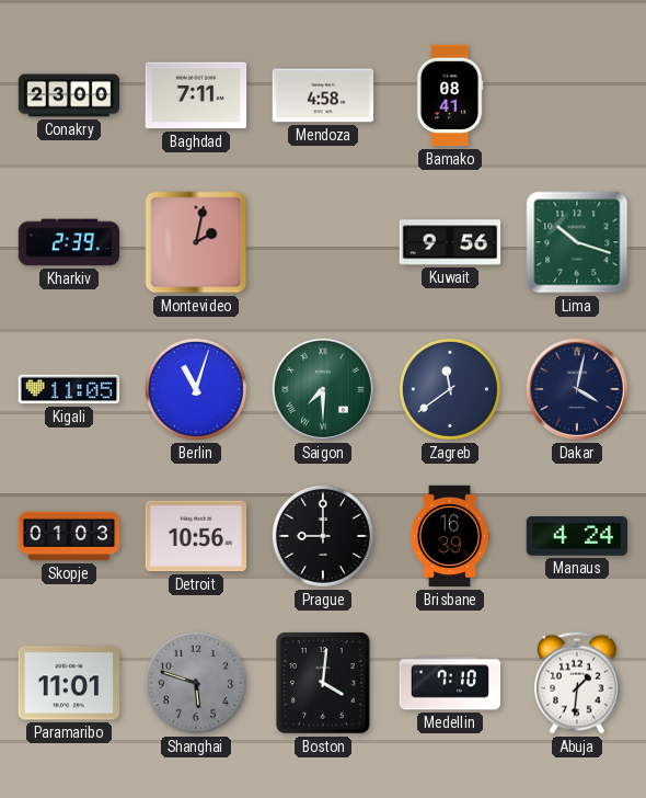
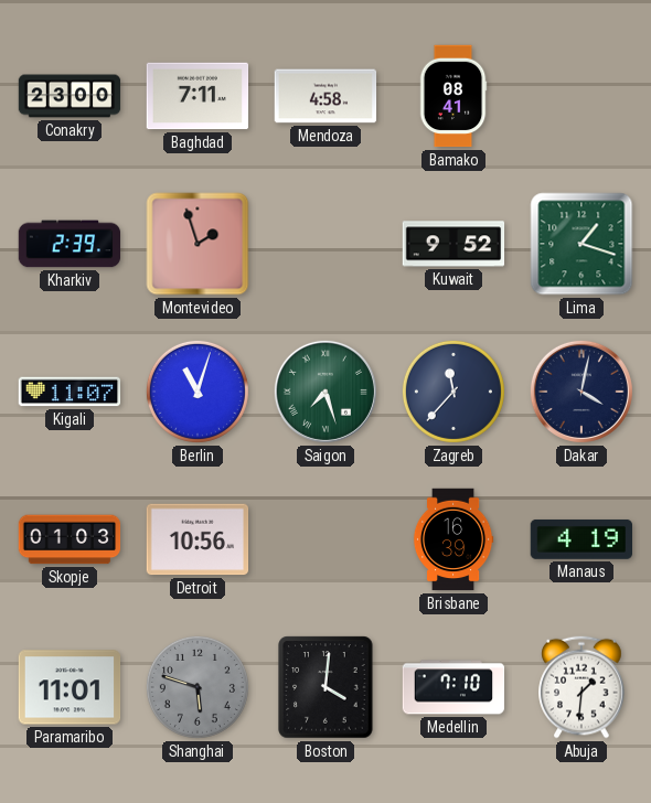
Montevideo: 2:02 -> 1:57
Kuwait: 9:56 -> 9:52
Lima: 10:18 -> 1:18
Kigali: 11:05 -> 11:07
Saigon: 7:30 -> 7:27
Zagreb: 11:39 -> 11:37
Prague: 9:00 -> none
Manaus: 4:24 -> 4:19
